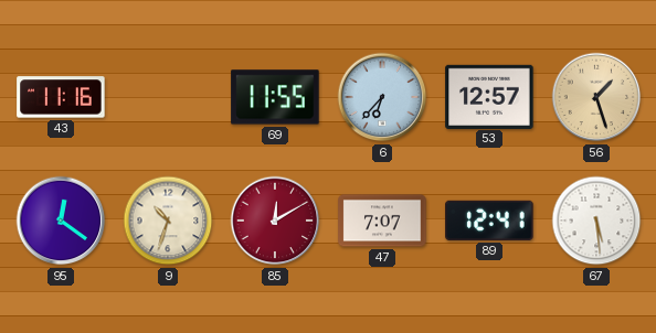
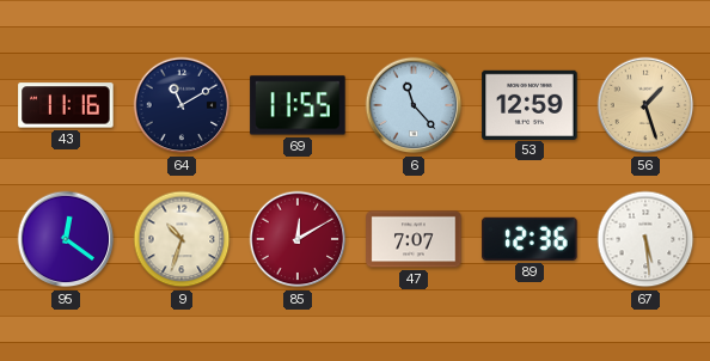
64: none -> 11:10
6: 6:37 -> 11:23
53: 12:57 -> 12:59
89: 12:41 -> 12:36
